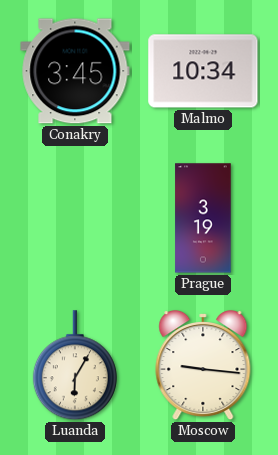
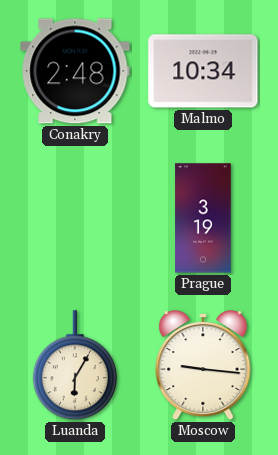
Conakry: 3:45 -> 2:48
